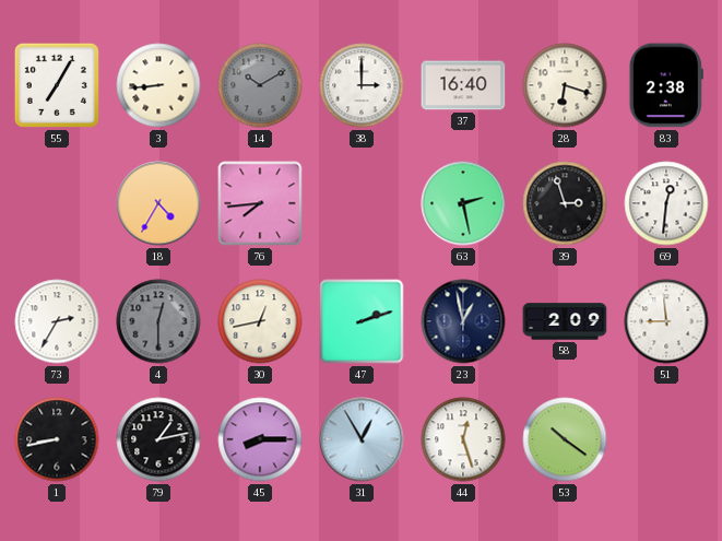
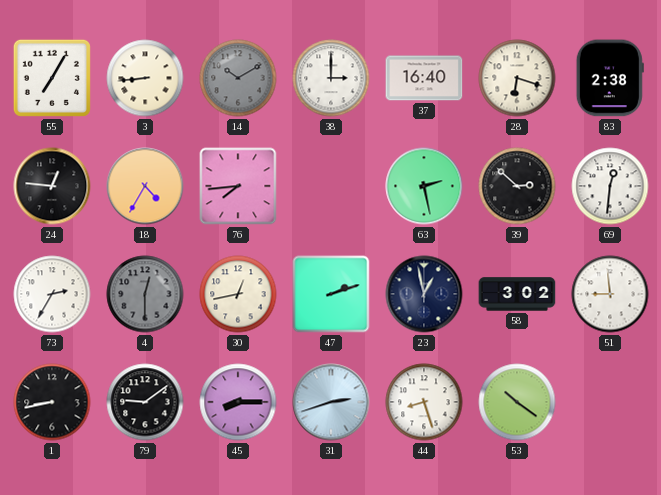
24: none -> 12:46
39: 2:57 -> 2:52
58: 2:09 -> 3:02
79: 1:13 -> 9:09
31: 12:55 -> 2:42
44: 12:27 -> 8:27
